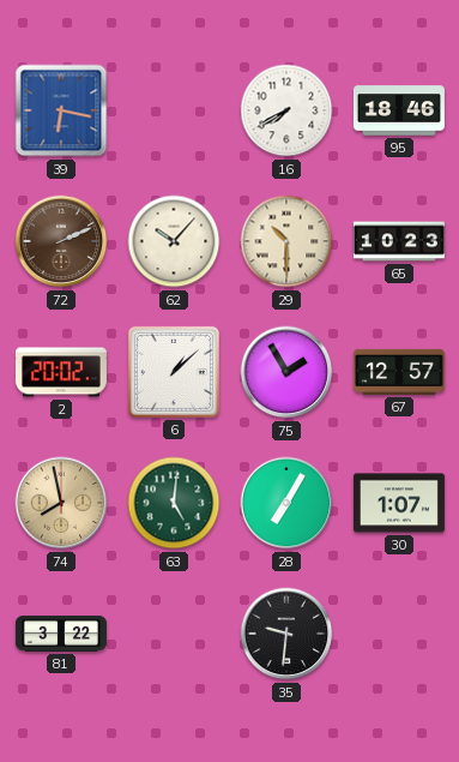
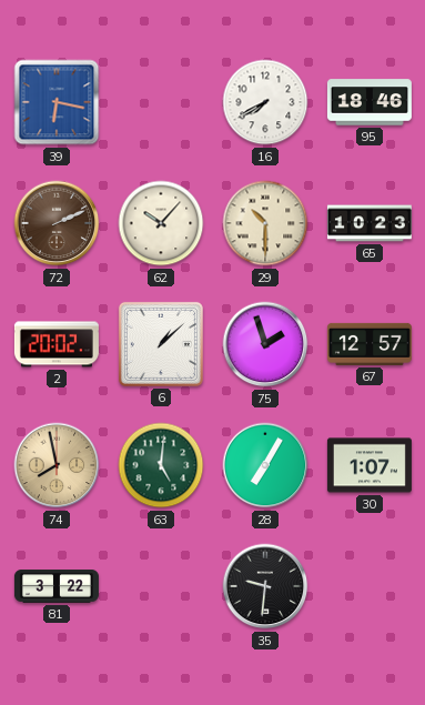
75: 1:55 -> 1:57
